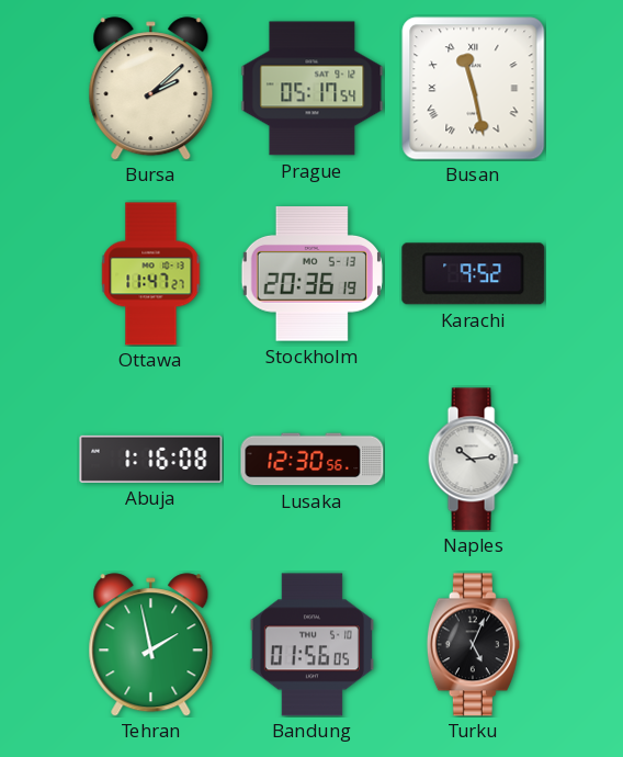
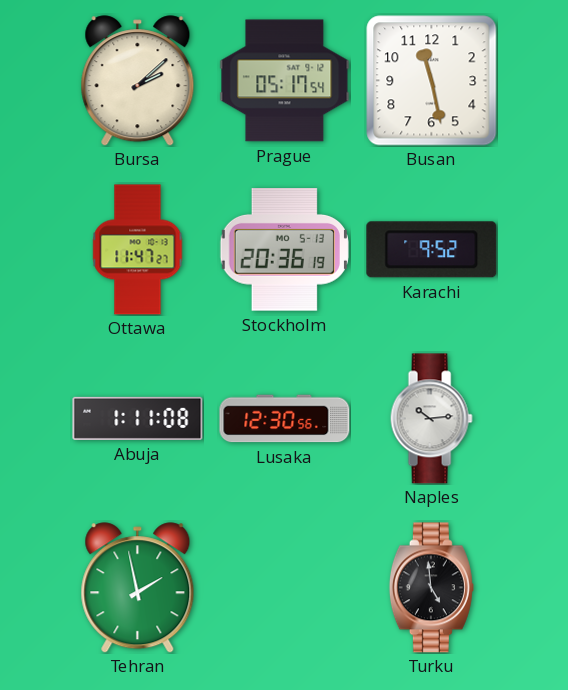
Busan numerals: Roman -> Arabic
Abuja: 1:16 -> 1:11
Bandung: 01:56 -> none
Turku: 5:04 -> 4:59
